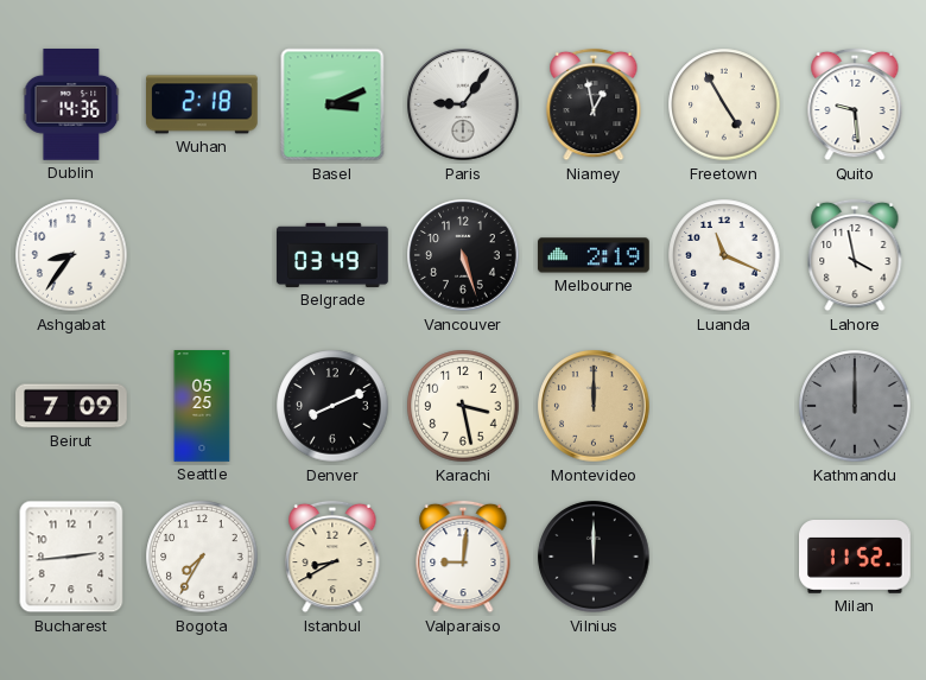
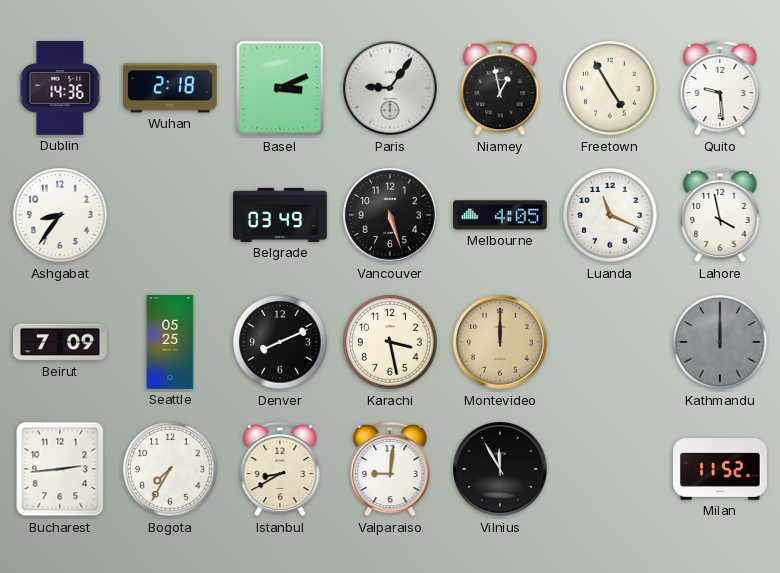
Melbourne: 2:19 -> 4:05
Vilnius: 12:00 -> 11:55
